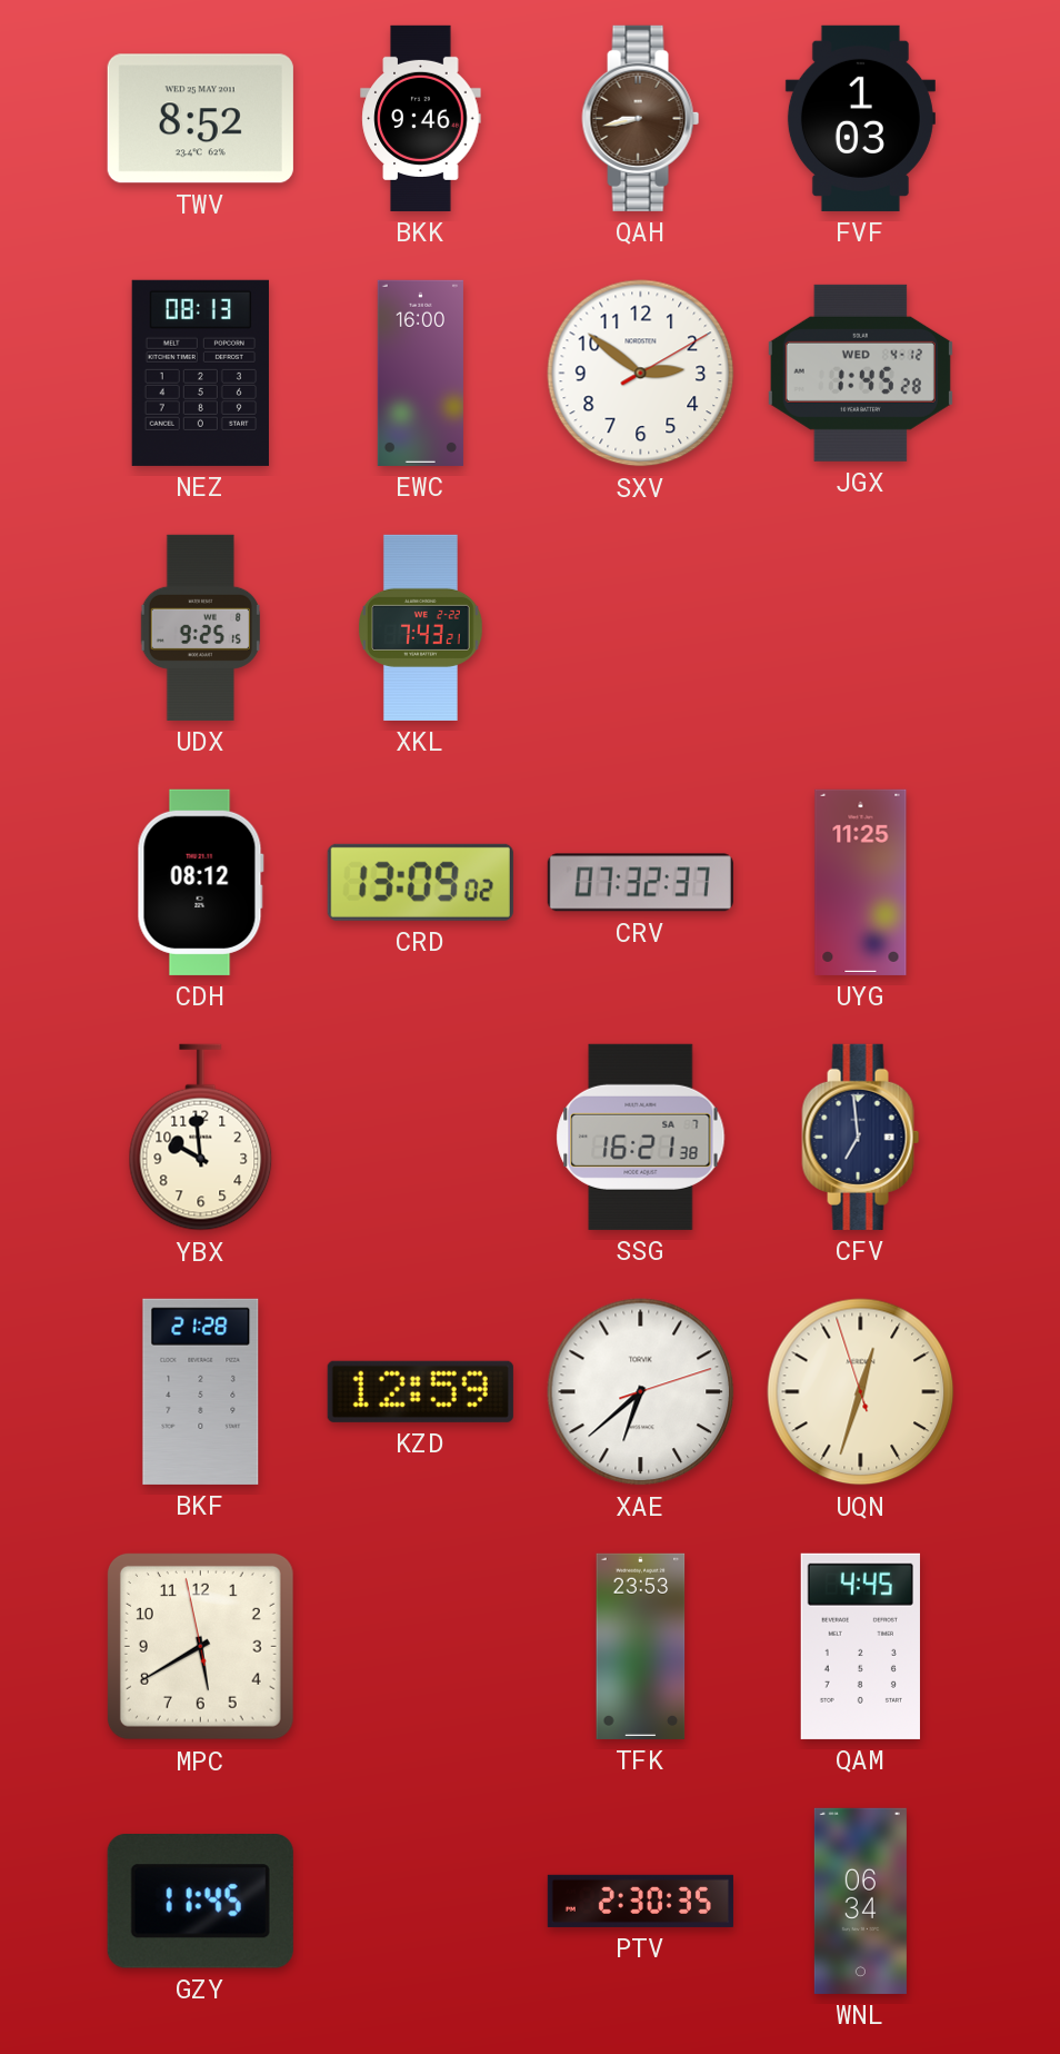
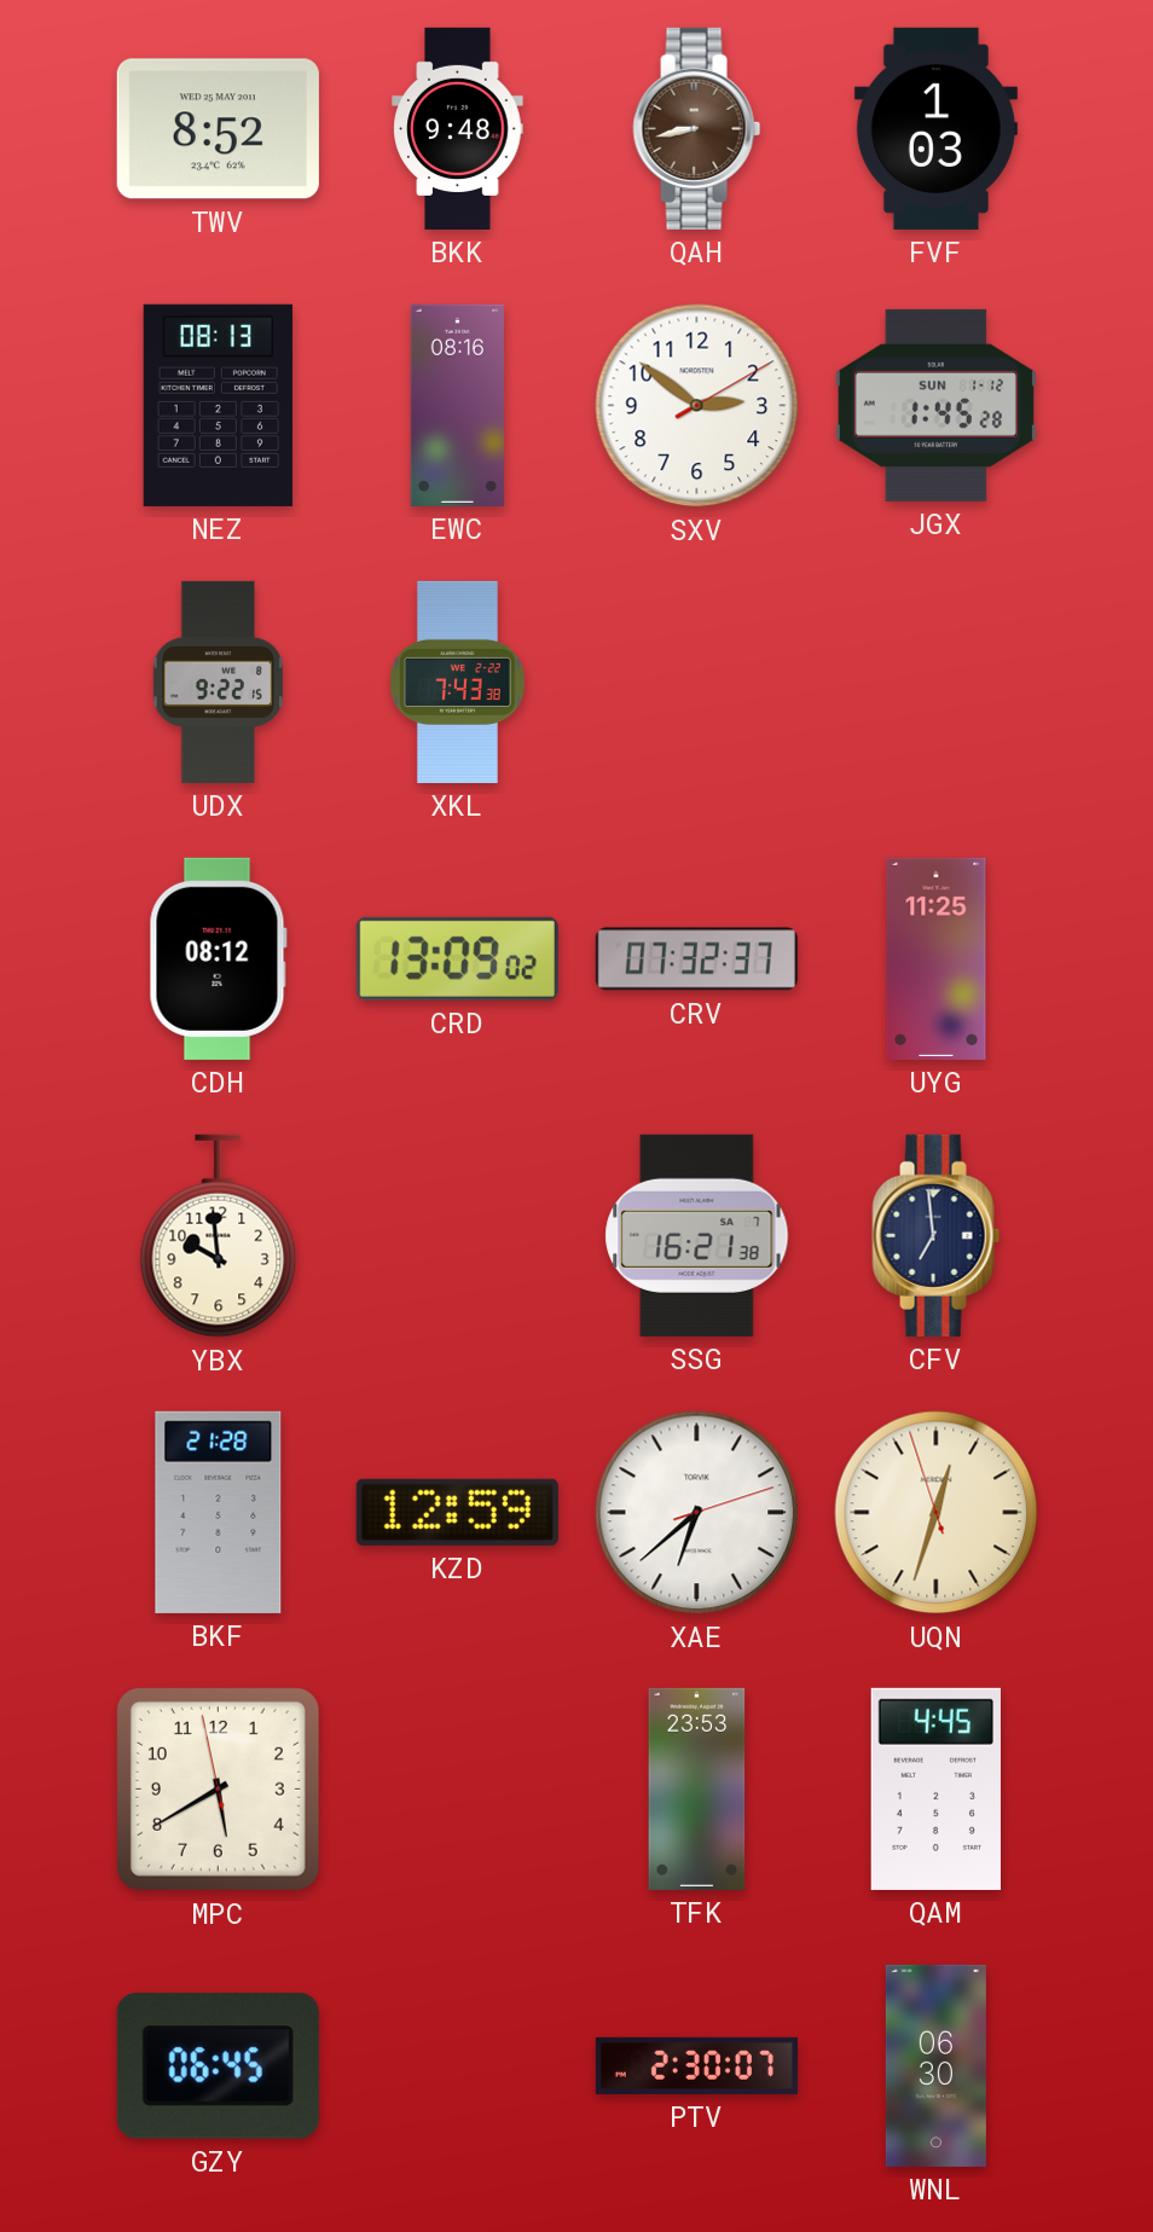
BKK: 9:46 -> 9:48
EWC: 16:00 -> 08:16
JGX date: WED 4-12 -> SUN 1-12
UDX: 9:25 -> 9:22
XKL: 7:43:21 -> 7:43:38
GZY: 11:45 -> 06:45
PTV: 2:30:35 -> 2:30:07
WNL: 06:34 -> 06:30
